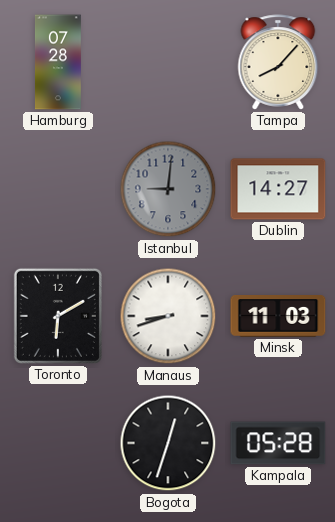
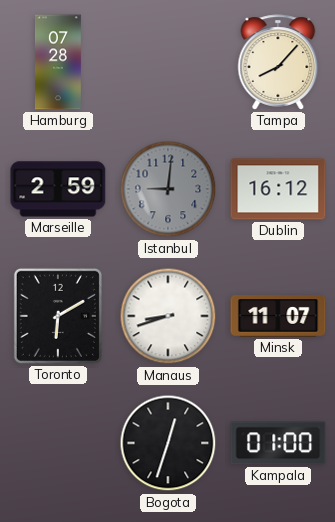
Marseille: none -> 2:59
Dublin: 14:27 -> 16:12
Minsk: 11:03 -> 11:07
Kampala: 05:28 -> 01:00
